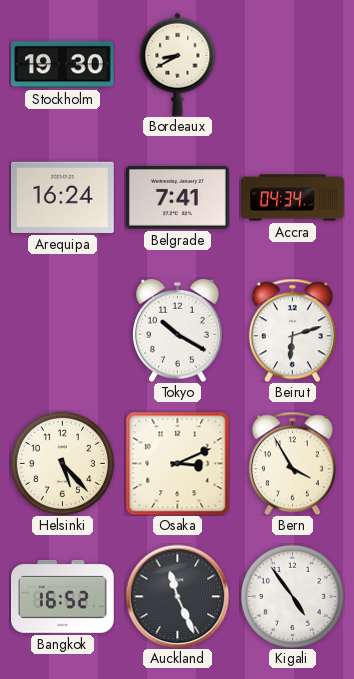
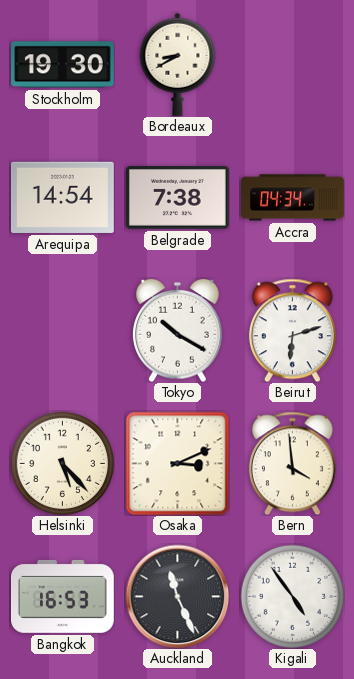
Arequipa: 16:24 -> 14:54
Belgrade: 7:41 -> 7:38
Bern: 3:55 -> 3:59
Bangkok: 16:52 -> 16:53
